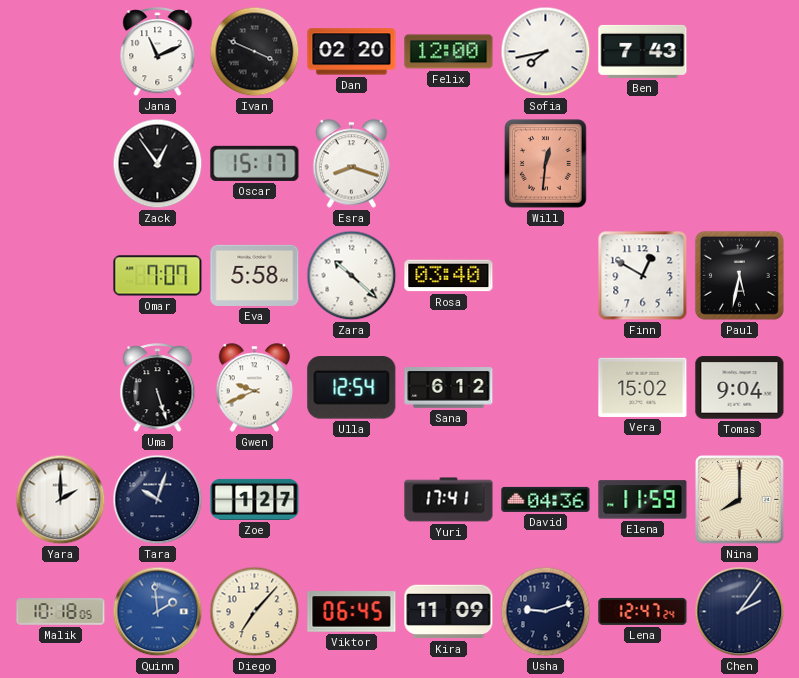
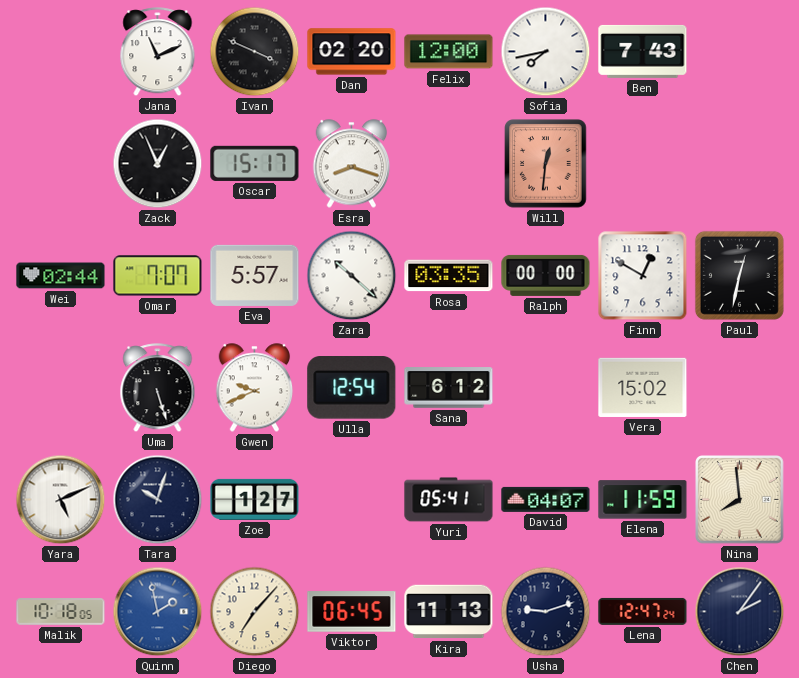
Zack: 12:54 -> 12:56
Wei: none -> 02:44
Eva: 5:58 -> 5:57
Rosa: 03:40 -> 03:35
Ralph: none -> 00:00
Paul: 5:32 -> 12:32
Tomas: 9:04 -> none
Yara: 2:00 -> 5:11
Yuri: 17:41 -> 05:41
David: 04:36 -> 04:07
Nina: 8:00 -> 7:59
Quinn: 1:59 -> 1:58
Kira: 11:09 -> 11:13
